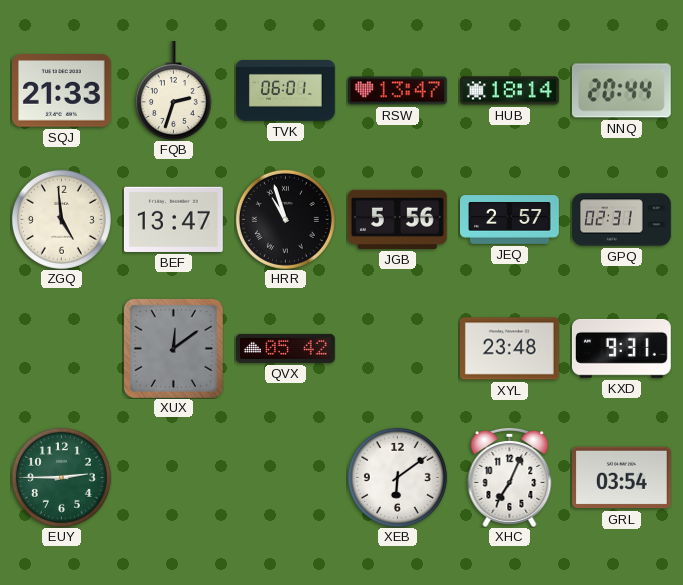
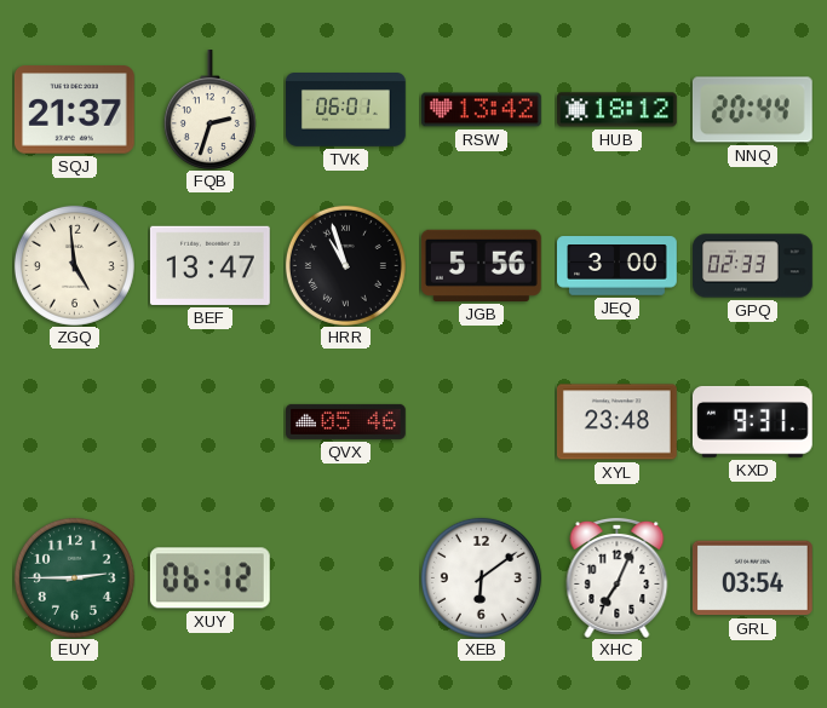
SQJ: 21:33 -> 21:37
RSW: 13:47 -> 13:42
HUB: 18:14 -> 18:12
JEQ: 2:57 -> 3:00
GPQ: 02:31 -> 02:33
XUX: 12:09 -> none
QVX: 05:42 -> 05:46
XUY: none -> 06:12
